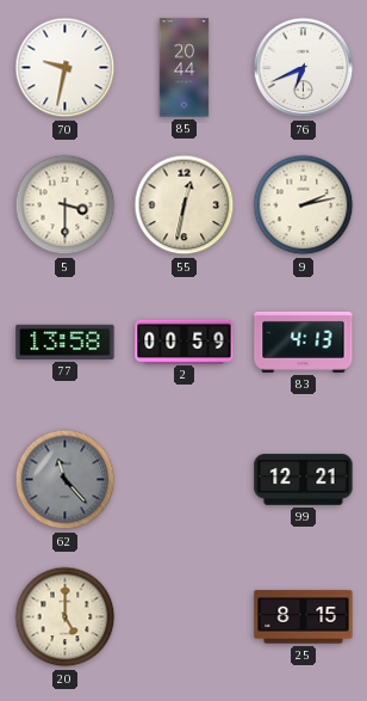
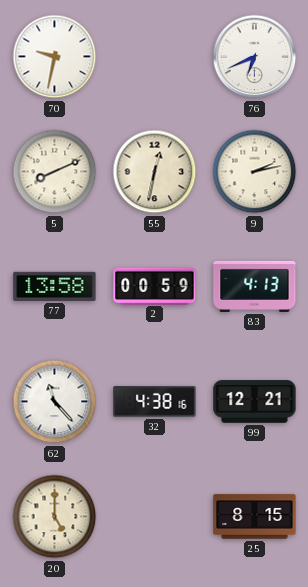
85: 20:44 -> none
5: 3:30 -> 8:11
62 dial: grey -> white
32: none -> 4:38
